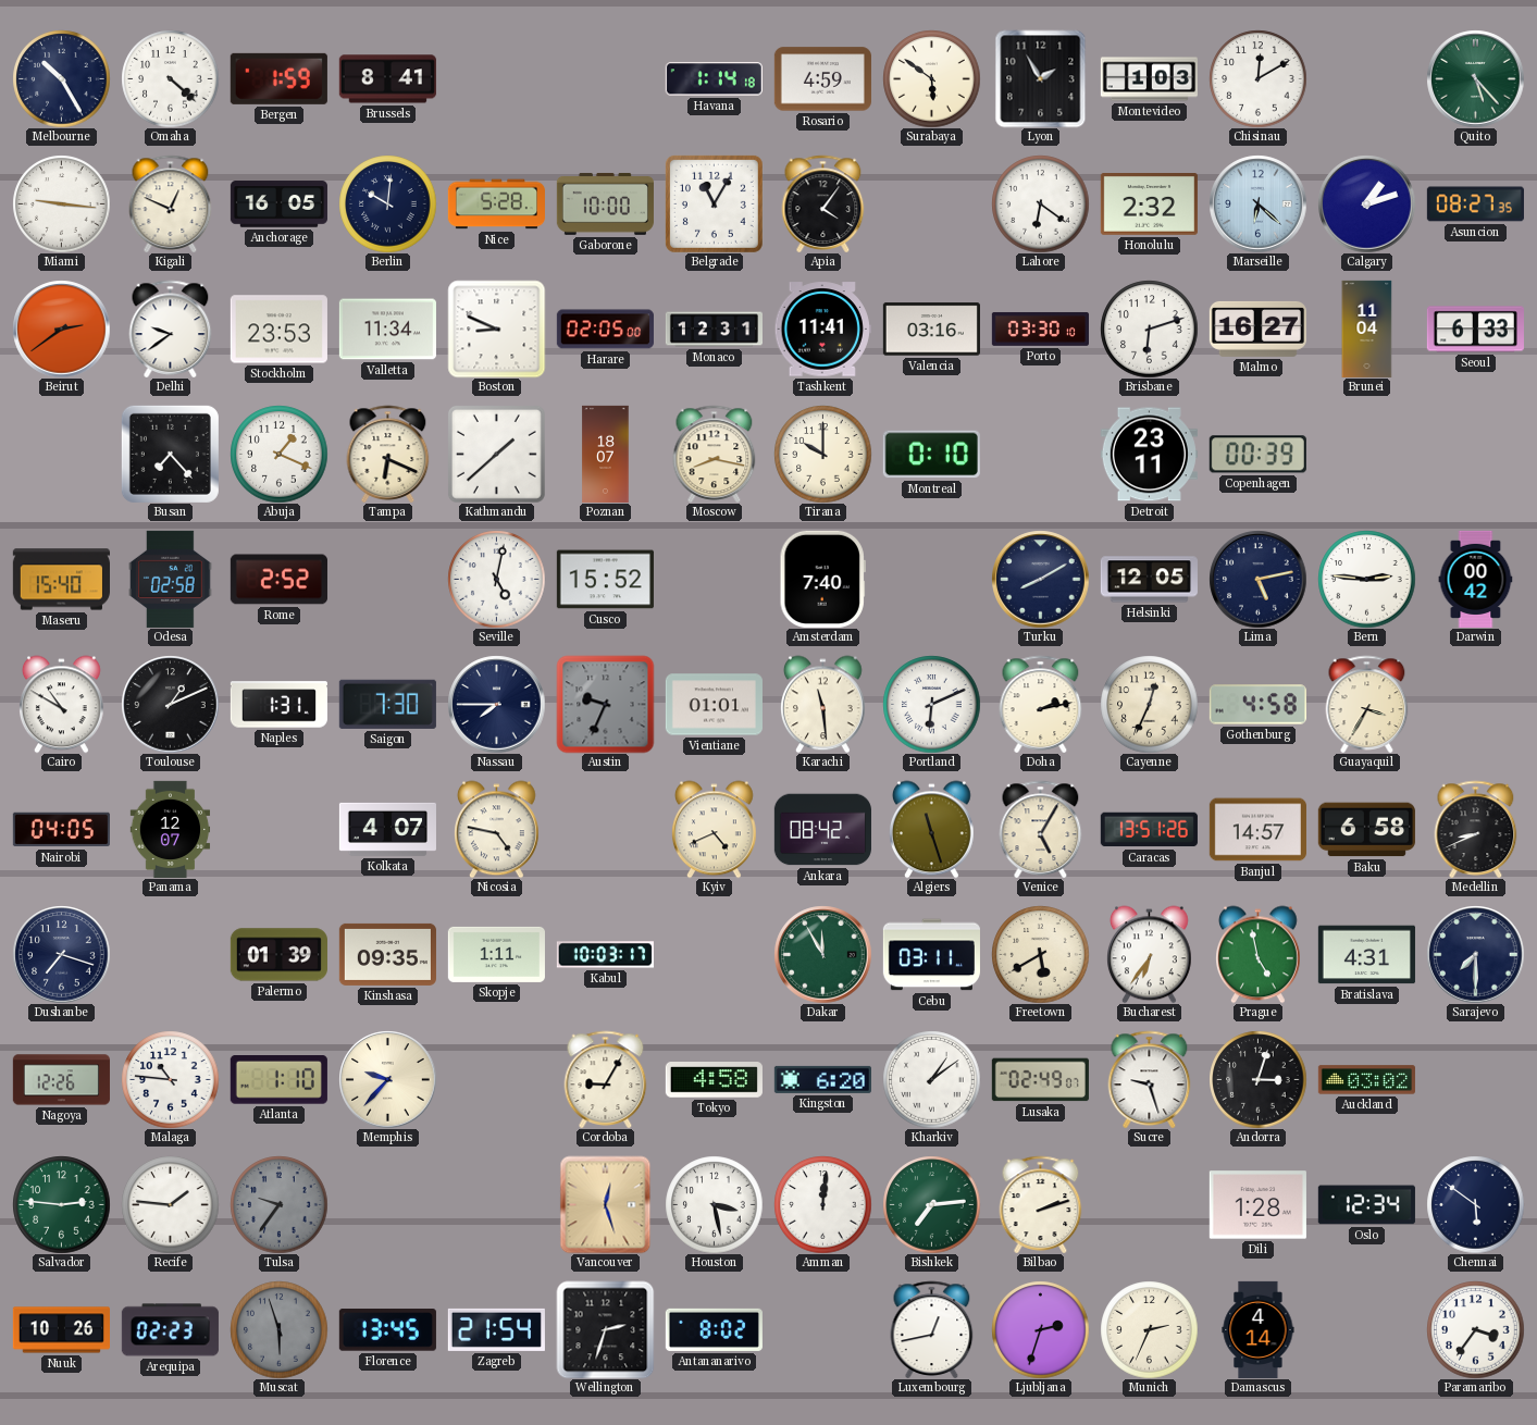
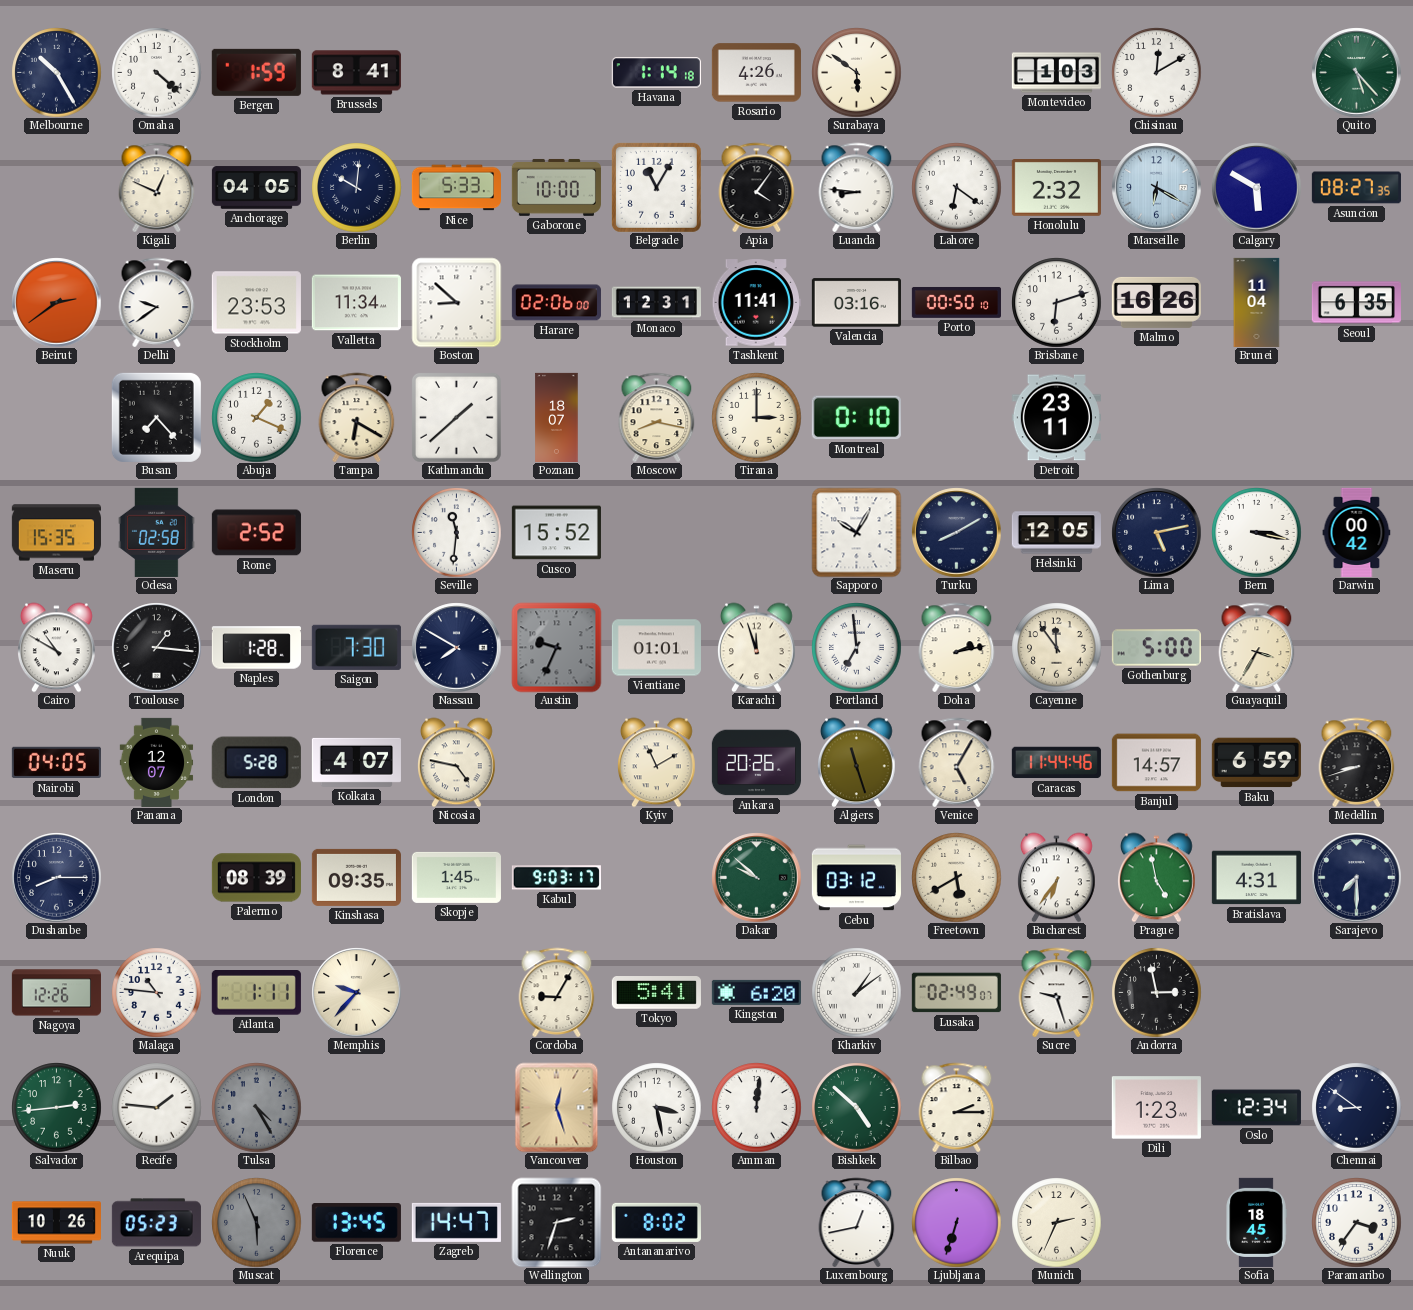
Rosario: 4:59 -> 4:26
Lyon: 1:55 -> none
Miami: 9:16 -> none
Anchorage: 16:05 -> 04:05
Nice: 5:28 -> 5:33
Luanda: none -> 8:46
Marseille: 6:22 -> 6:20
Calgary: 1:12 -> 5:50
Boston: 8:49 -> 8:52
Harare: 02:05 -> 02:06
Porto: 03:30 -> 00:50
Malmo: 16:27 -> 16:26
Seoul: 6:33 -> 6:35
Tampa: 6:19 -> 6:20
Tirana: 10:00 -> 3:00
Copenhagen: 00:39 -> none
Maseru: 15:40 -> 15:35
Seville: 5:02 -> 11:31
Amsterdam: 7:40 -> none
Sapporo: none -> 10:05
Bern: 2:46 -> 3:17
Toulouse: 1:11 -> 1:16
Naples: 1:31 -> 1:28
Nassau: 7:45 -> 7:50
Karachi: 11:29 -> 11:57
Portland: 6:11 -> 6:59
Cayenne: 12:34 -> 11:54
Gothenburg: 4:58 -> 5:00
London: none -> 5:28
Kyiv: 4:41 -> 11:10
Ankara: 08:42 -> 20:26
Caracas: 13:51 -> 11:44
Baku: 6:58 -> 6:59
Medellin: 8:41 -> 8:42
Dushanbe: 7:18 -> 8:15
Palermo: 01:39 -> 08:39
Skopje: 1:11 -> 1:45
Kabul: 10:03 -> 9:03
Dakar: 11:55 -> 9:52
Cebu: 03:11 -> 03:12
Atlanta: 1:10 -> 1:11
Tokyo: 4:58 -> 5:41
Andorra: 3:03 -> 2:58
Auckland: 03:02 -> none
Salvador: 2:46 -> 2:44
Tulsa: 9:36 -> 4:25
Bishkek: 7:14 -> 4:52
Bilbao: 2:12 -> 2:15
Dili: 1:28 -> 1:23
Chennai: 5:51 -> 8:51
Arequipa: 02:23 -> 05:23
Muscat: 5:57 -> 5:56
Zagreb: 21:54 -> 14:47
Ljubljana: 2:33 -> 6:33
Damascus: 4:14 -> none
Sofia: none -> 18:45
